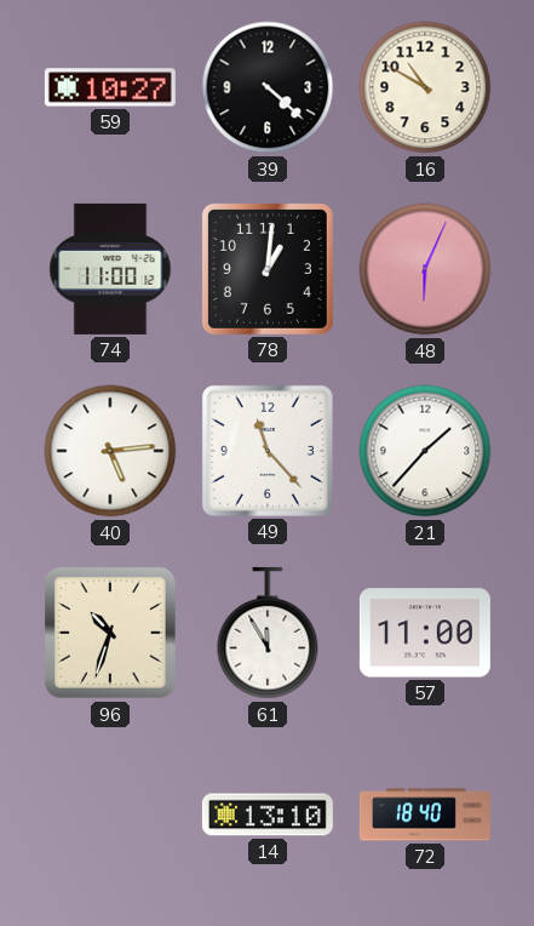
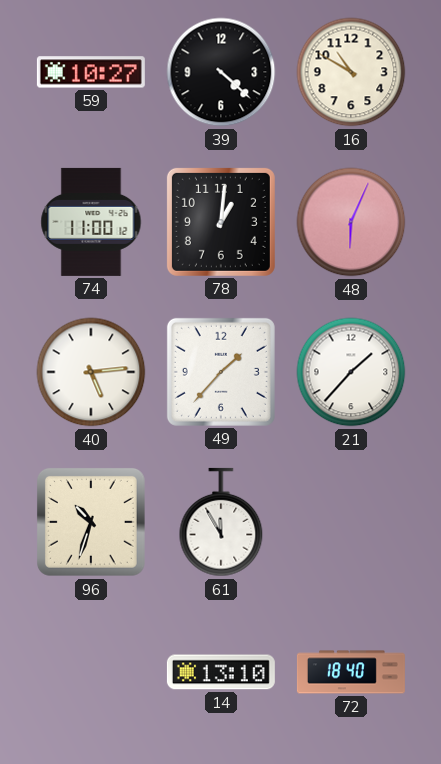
49: 11:23 -> 1:37
57: 11:00 -> none
